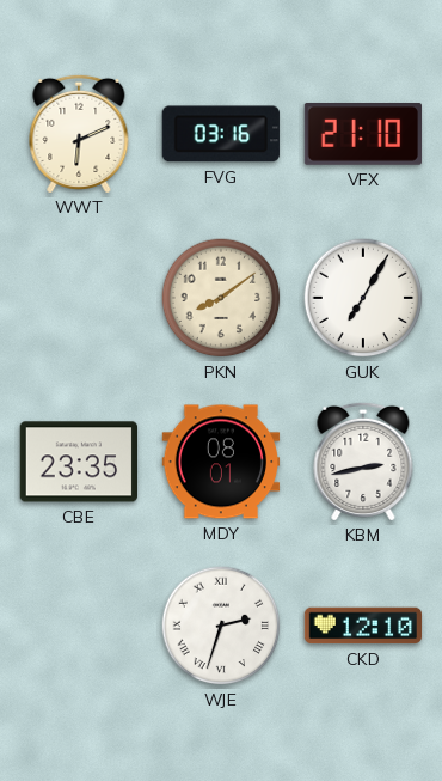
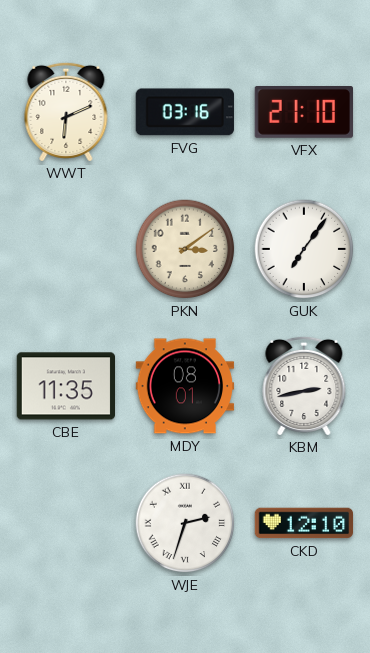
PKN: 8:09 -> 3:09
GUK: 7:05 -> 7:06
CBE: 23:35 -> 11:35
